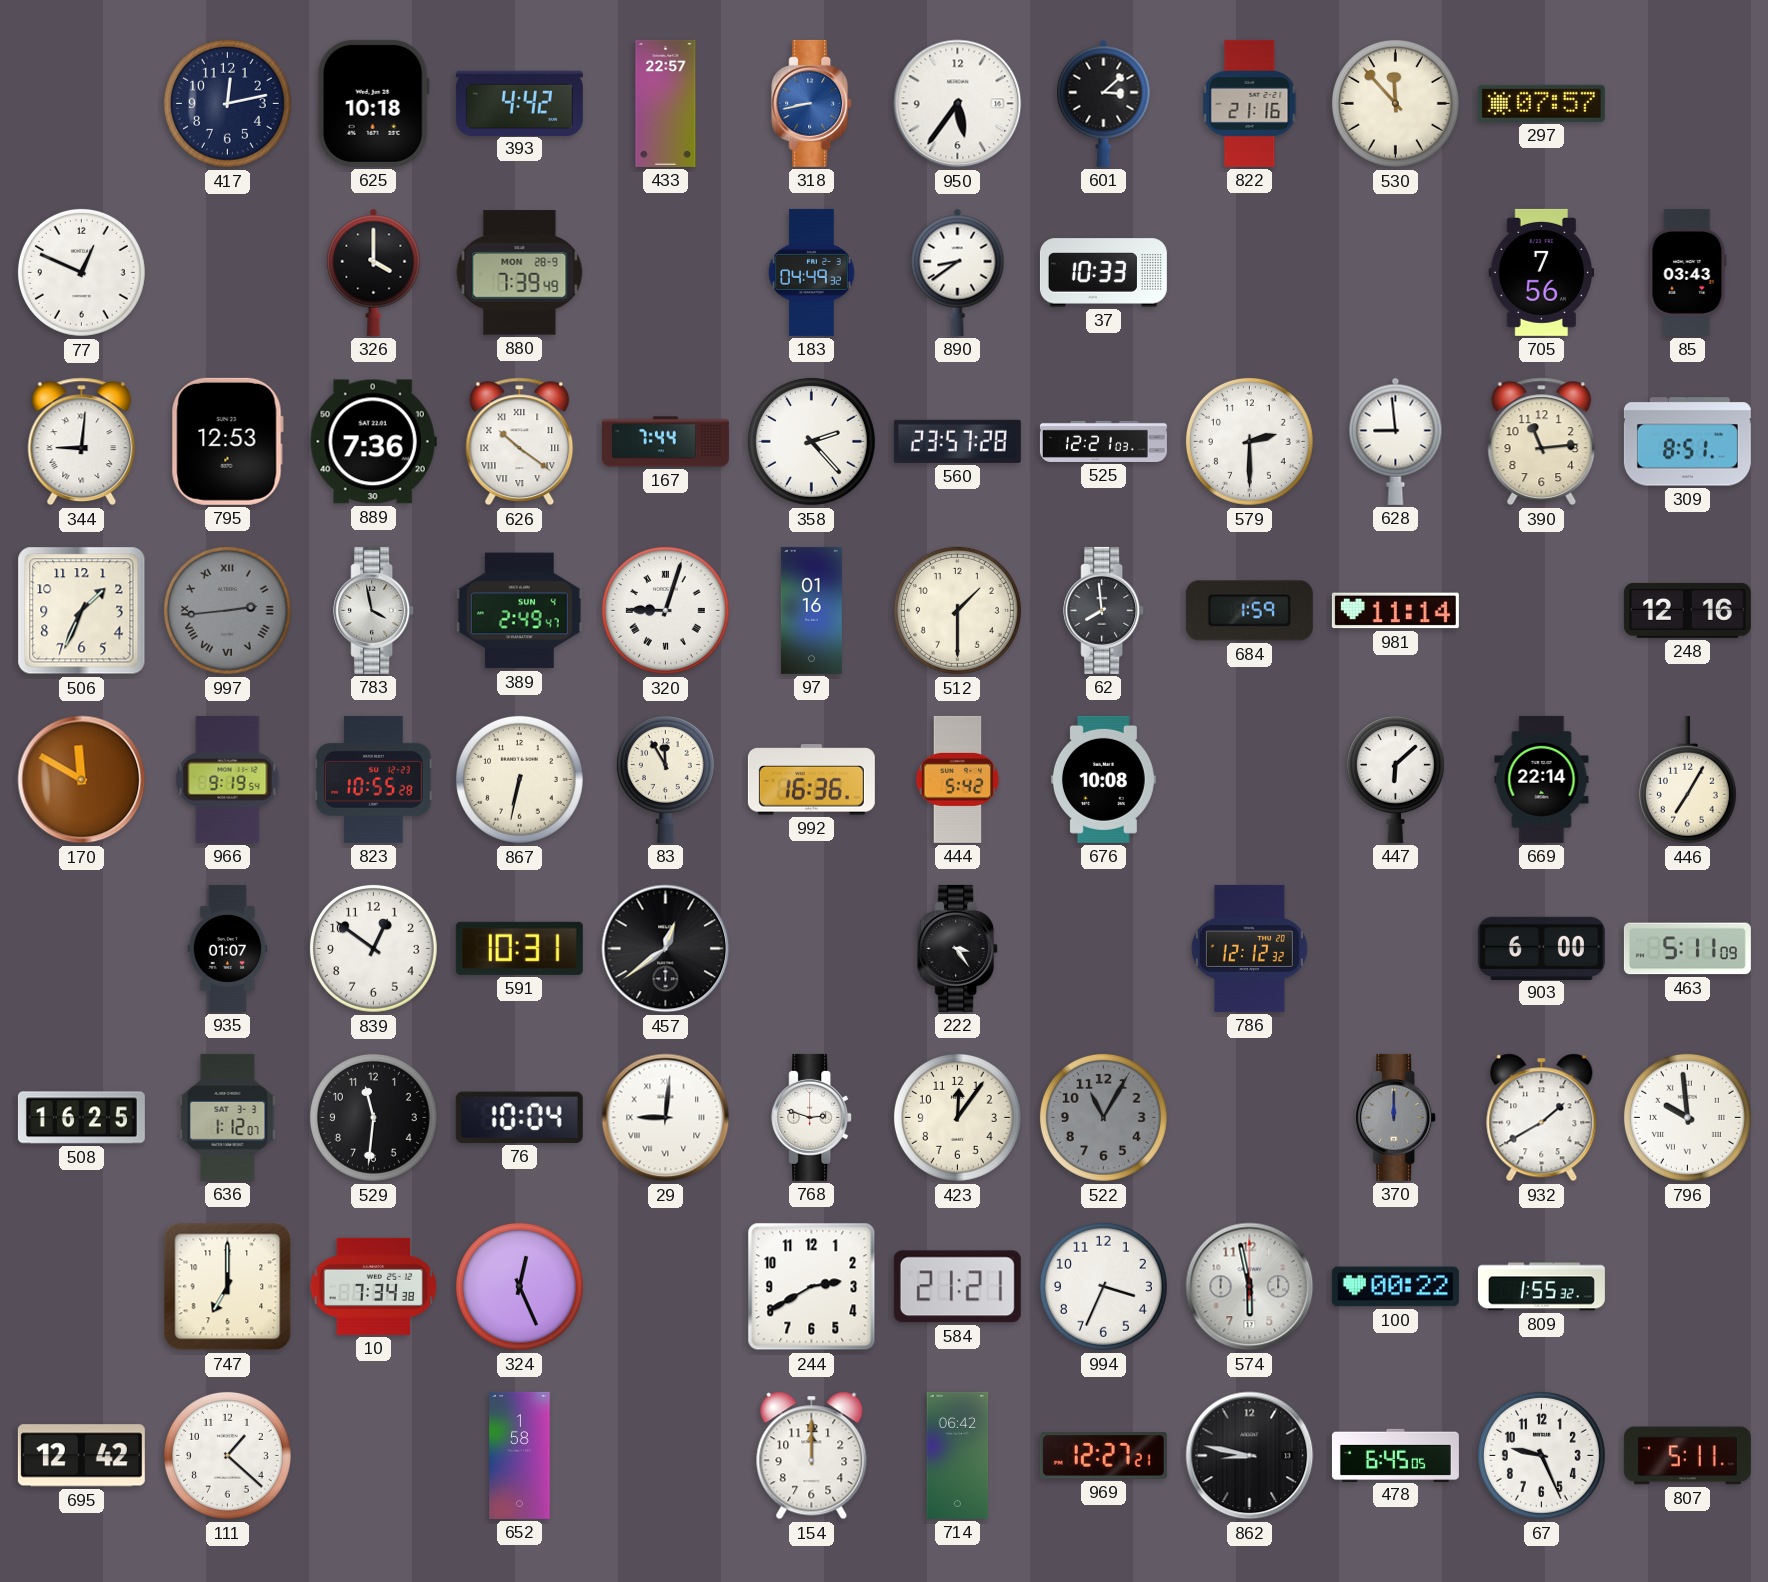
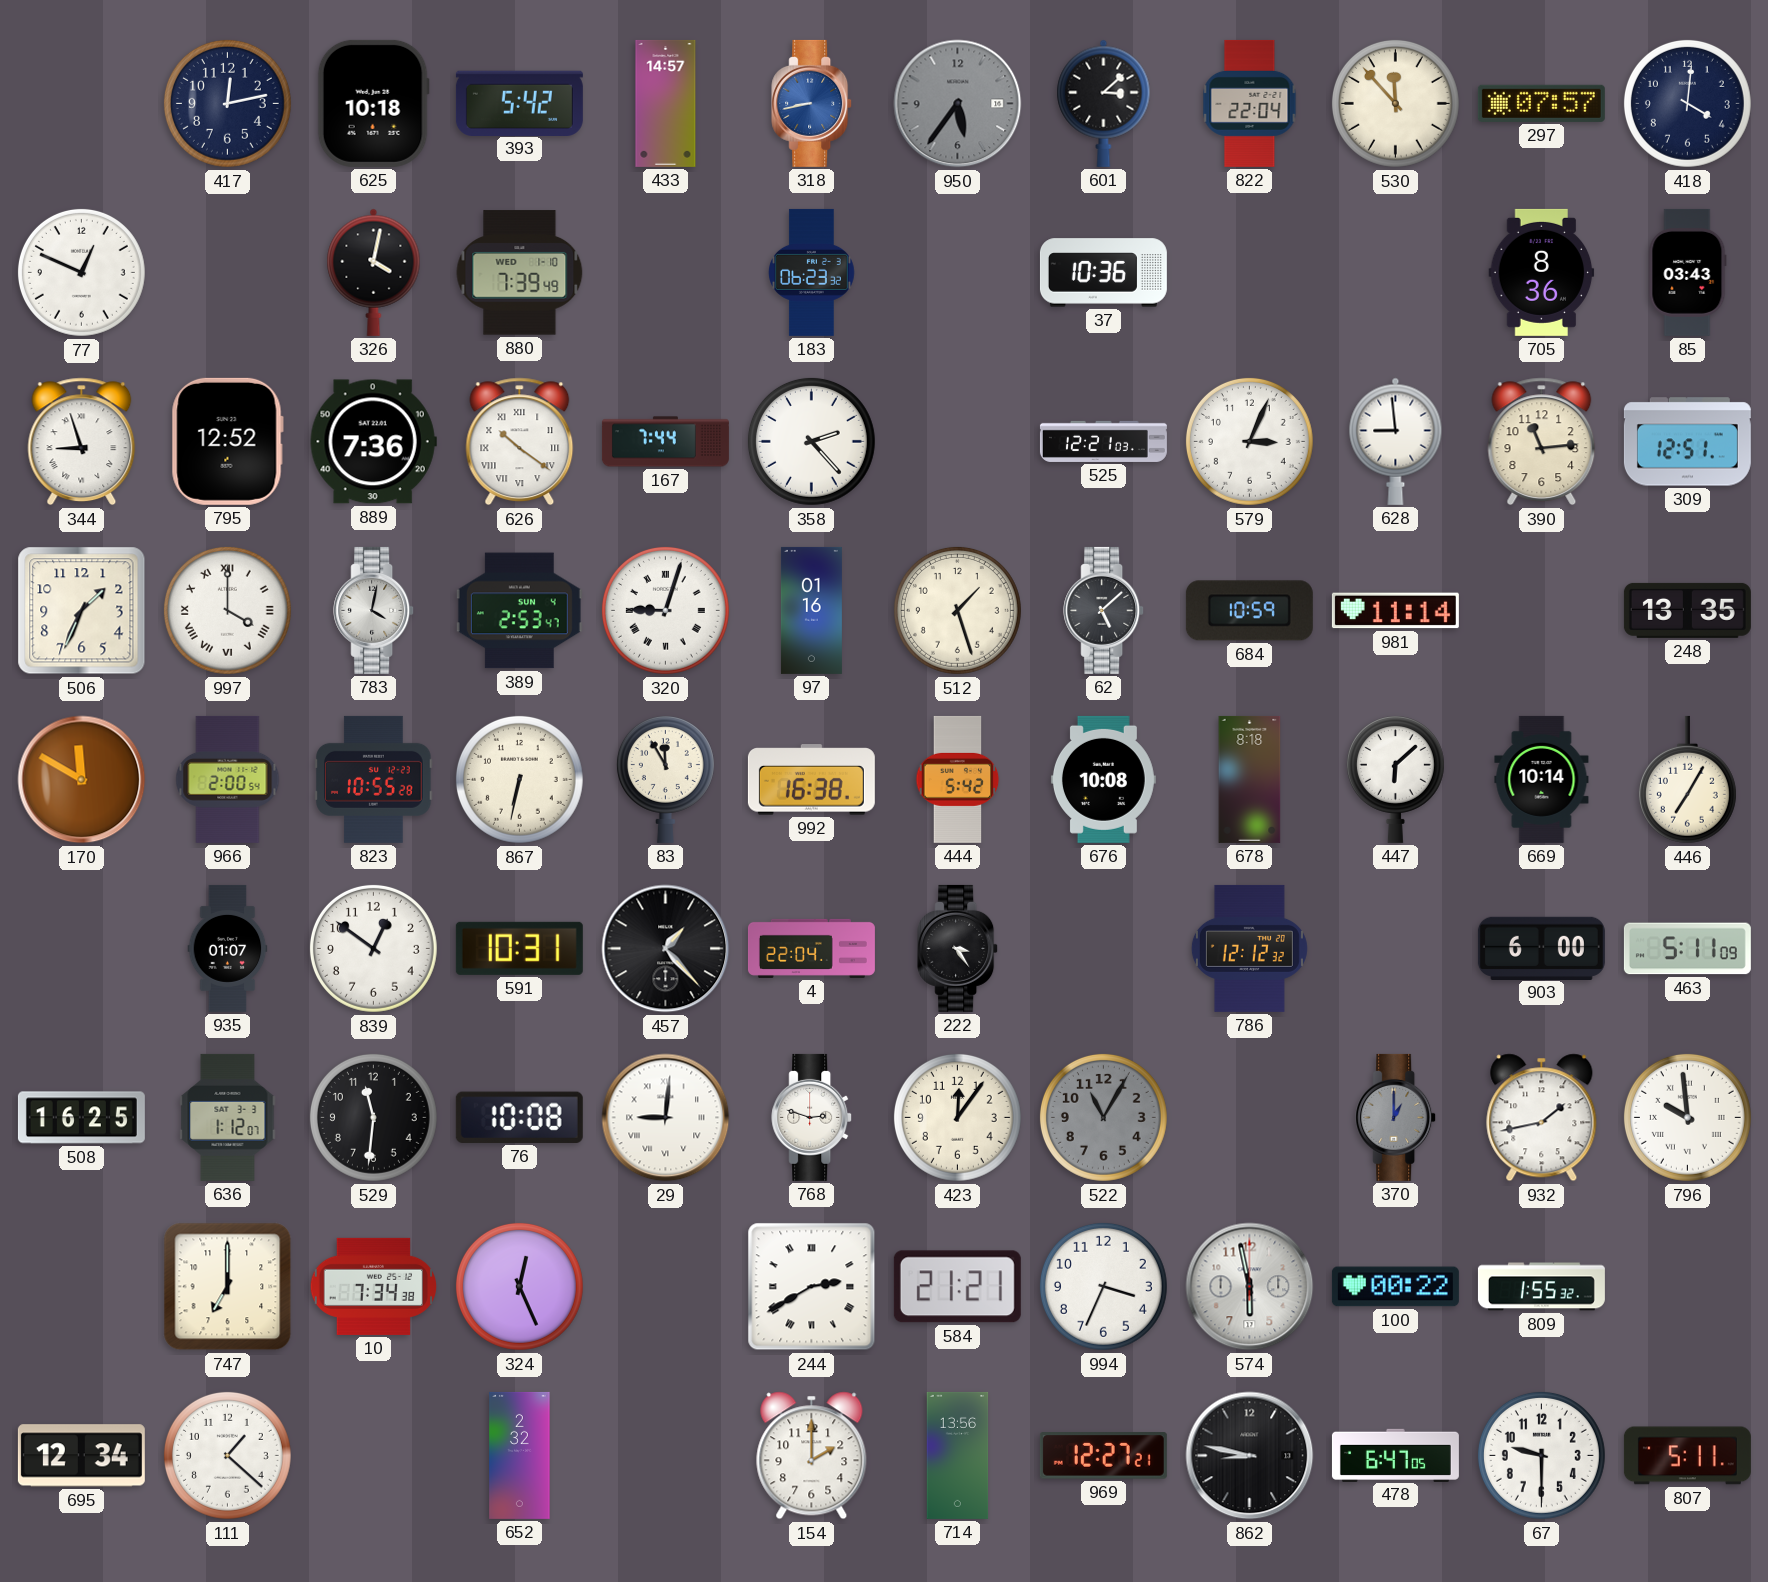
393: 4:42 -> 5:42
433: 22:57 -> 14:57
950 dial: white -> grey
822: 21:16 -> 22:04
418: none -> 4:01
326: 4:00 -> 4:02
880 date: MON 28-9 -> WED 1-10
183: 04:49 -> 06:23
890: 8:39 -> none
37: 10:33 -> 10:36
705: 7:56 -> 8:36
344: 9:01 -> 8:57
795: 12:53 -> 12:52
560: 23:57 -> none
579: 2:30 -> 3:04
309: 8:51 -> 12:51
997: 2:44 -> 4:00
997 dial: grey -> white
783: 3:58 -> 4:02
389: 2:49 -> 2:53
512: 1:30 -> 1:27
62: 7:59 -> 5:08
684: 1:59 -> 10:59
248: 12:16 -> 13:35
966: 9:19 -> 2:00
992: 16:36 -> 16:38
678: none -> 8:18
669: 22:14 -> 10:14
457: 12:39 -> 1:23
4: none -> 22:04
76: 10:04 -> 10:08
370: 12:00 -> 1:00
932: 1:40 -> 1:43
244 numerals: Arabic -> Roman
695: 12:42 -> 12:34
652: 1:58 -> 2:32
154: 12:00 -> 2:00
714: 06:42 -> 13:56
478: 6:45 -> 6:47
67: 9:26 -> 9:30
